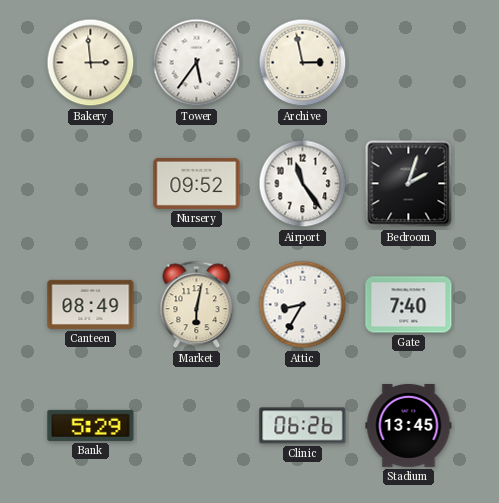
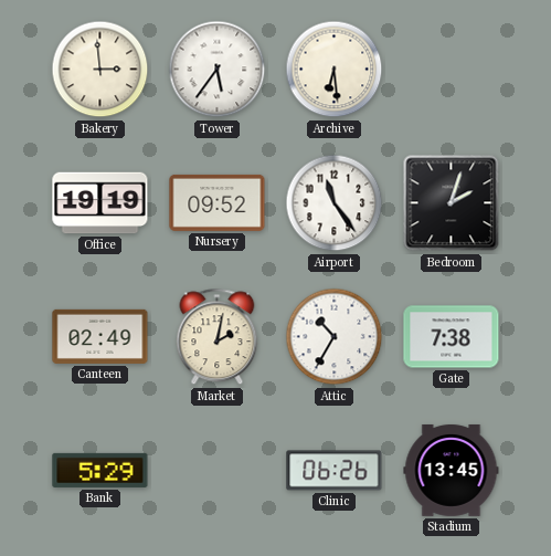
Archive: 2:58 -> 6:29
Office: none -> 19:19
Canteen: 08:49 -> 02:49
Market: 6:02 -> 2:02
Attic: 8:35 -> 10:35
Gate: 7:40 -> 7:38
